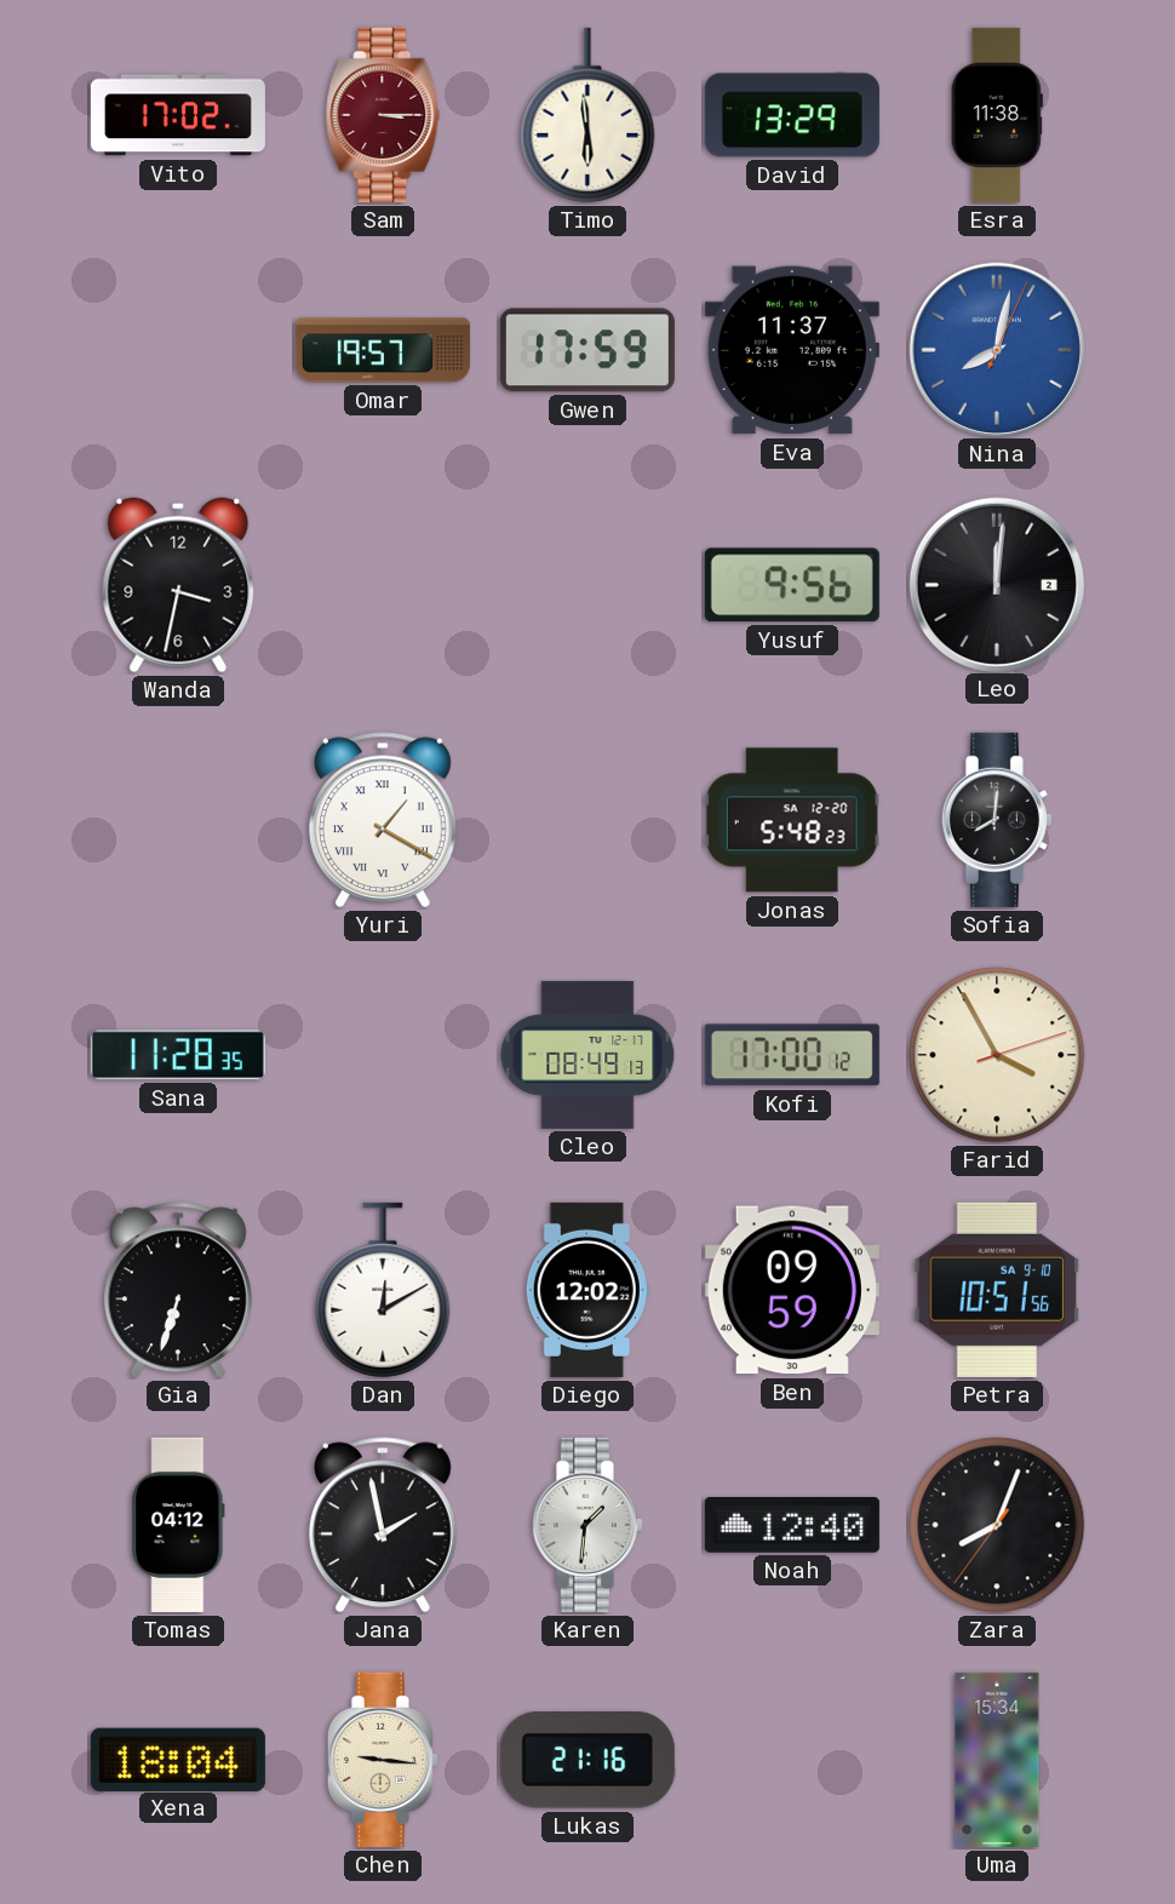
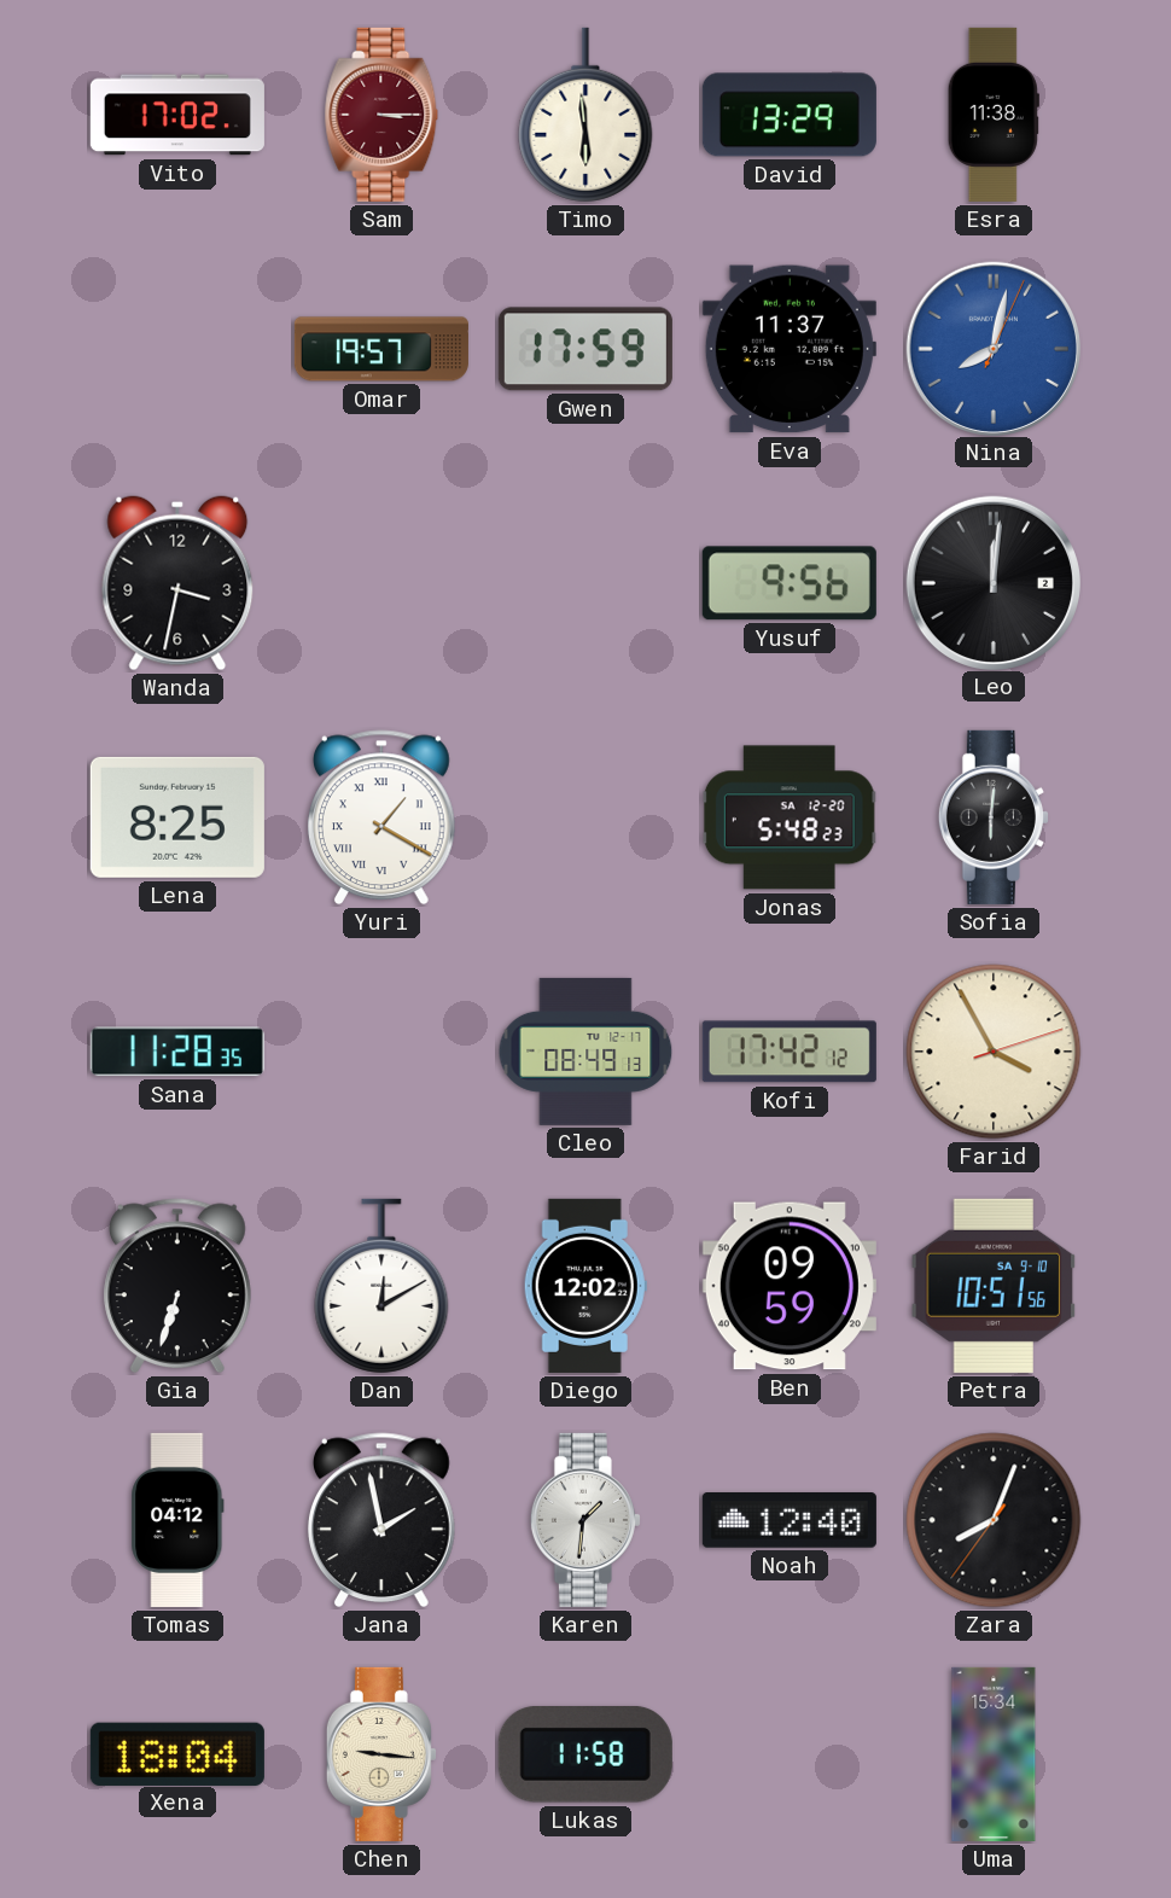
Lena: none -> 8:25
Sofia: 8:01 -> 6:01
Kofi: 17:00 -> 17:42
Lukas: 21:16 -> 11:58
